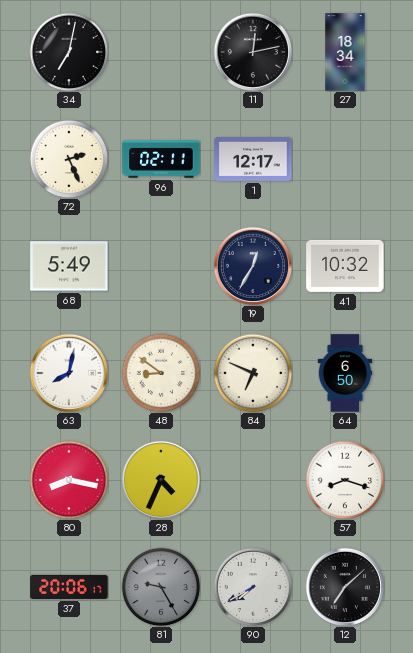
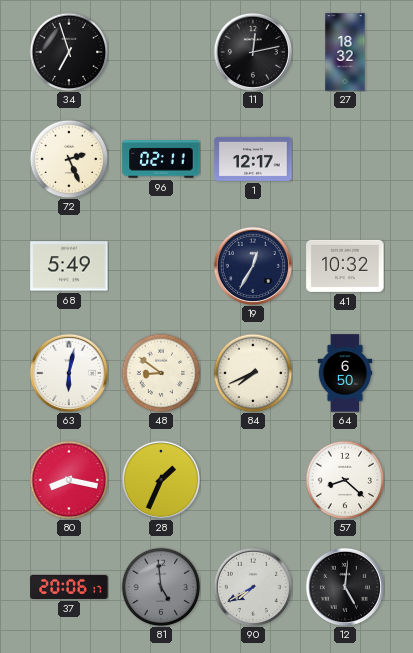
34: 7:02 -> 6:57
27: 18:34 -> 18:32
63: 8:02 -> 6:02
84: 6:49 -> 7:41
28: 4:34 -> 1:34
57: 8:18 -> 8:22
81: 9:25 -> 4:59
12: 7:08 -> 5:01
